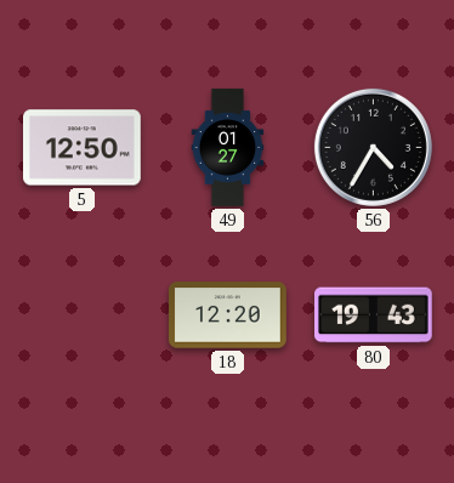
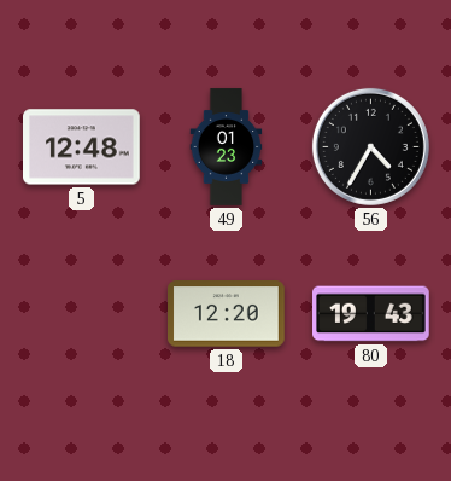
5: 12:50 -> 12:48
49: 01:27 -> 01:23
